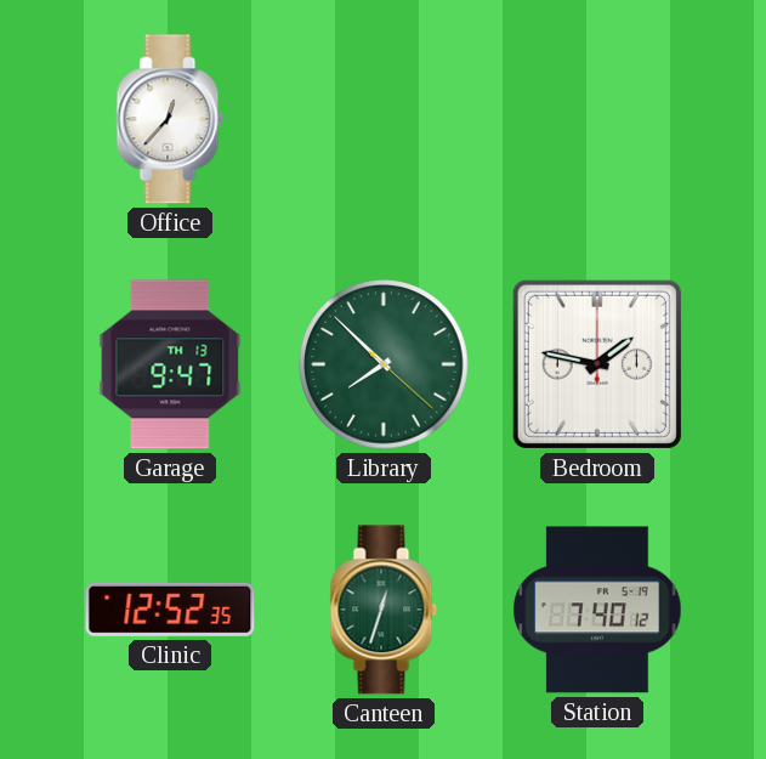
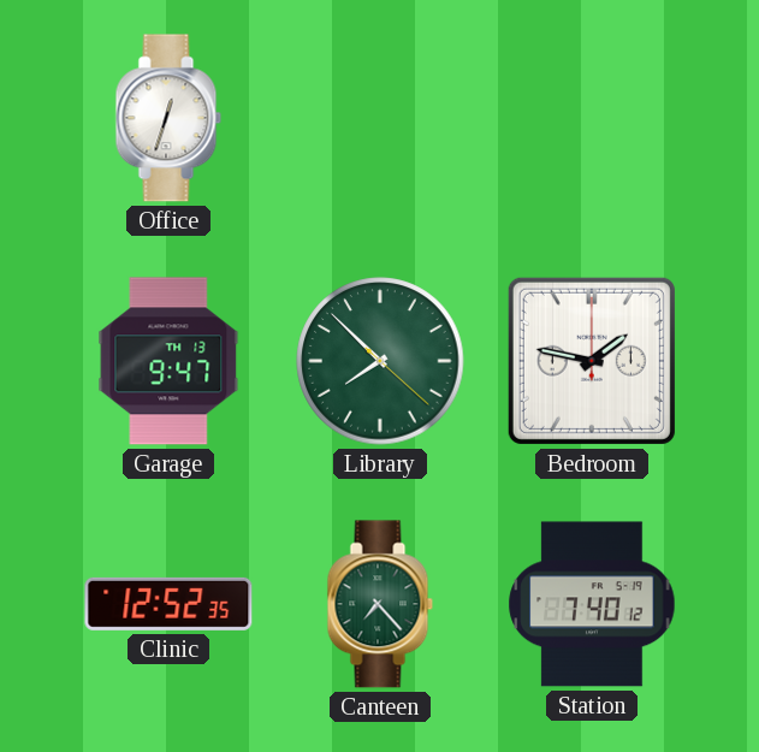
Office: 12:37 -> 12:33
Canteen: 12:33 -> 7:23
